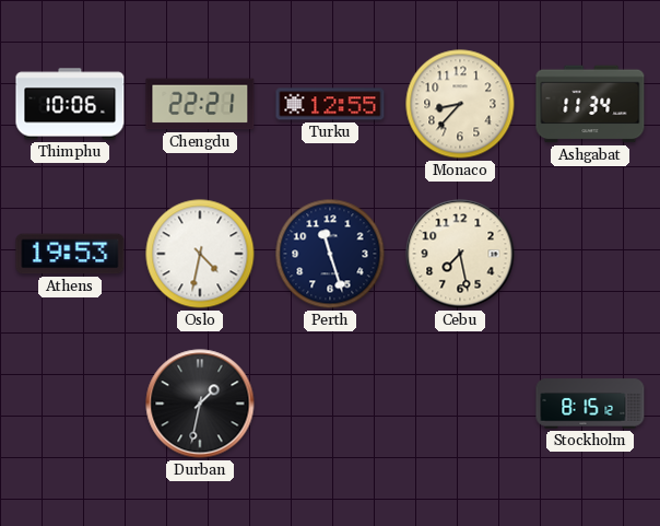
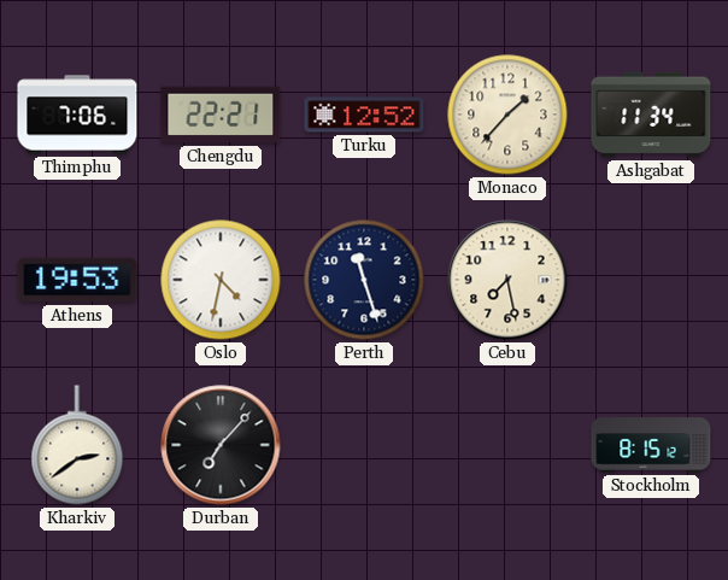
Thimphu: 10:06 -> 7:06
Turku: 12:55 -> 12:52
Monaco: 8:37 -> 1:37
Kharkiv: none -> 2:39
Durban: 1:32 -> 7:07
